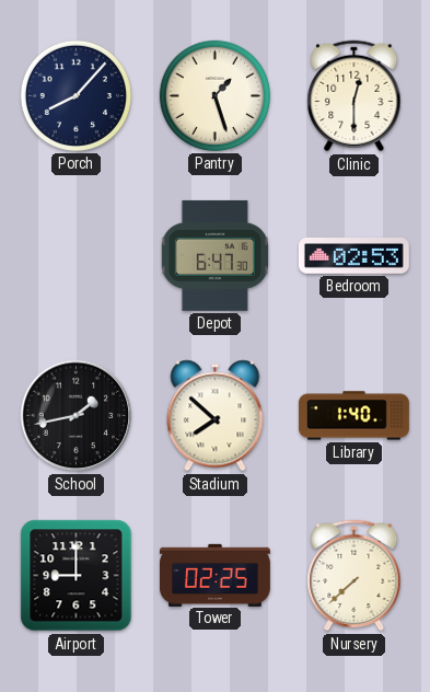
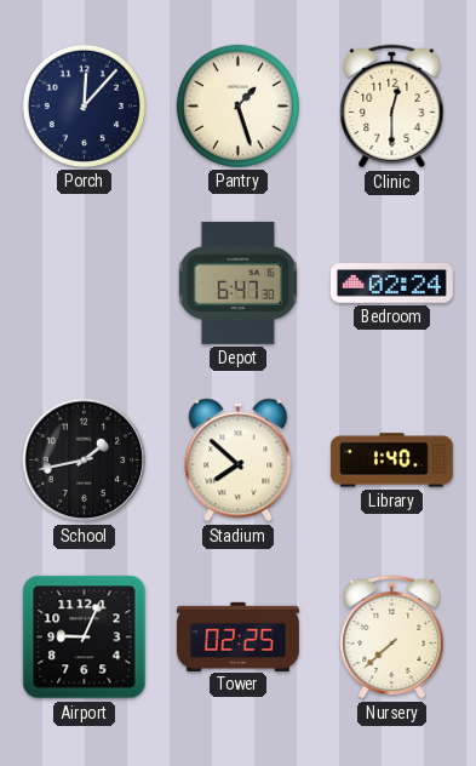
Porch: 8:07 -> 12:07
Bedroom: 02:53 -> 02:24
Airport: 9:00 -> 9:04
